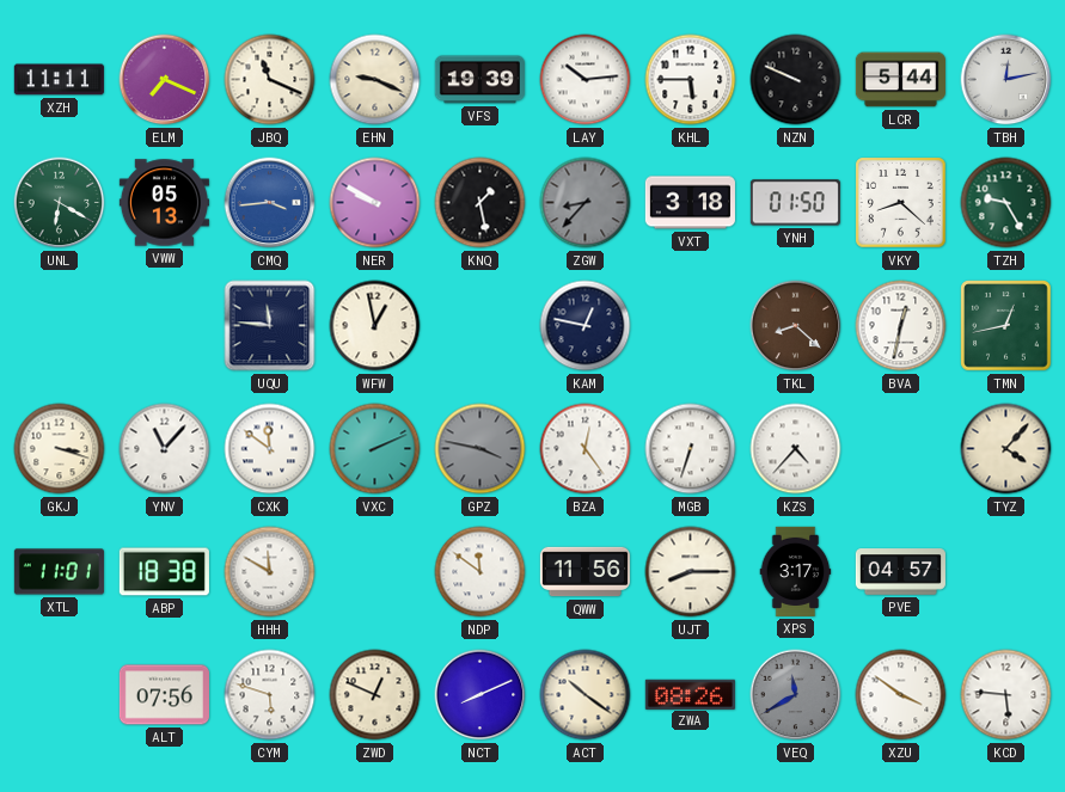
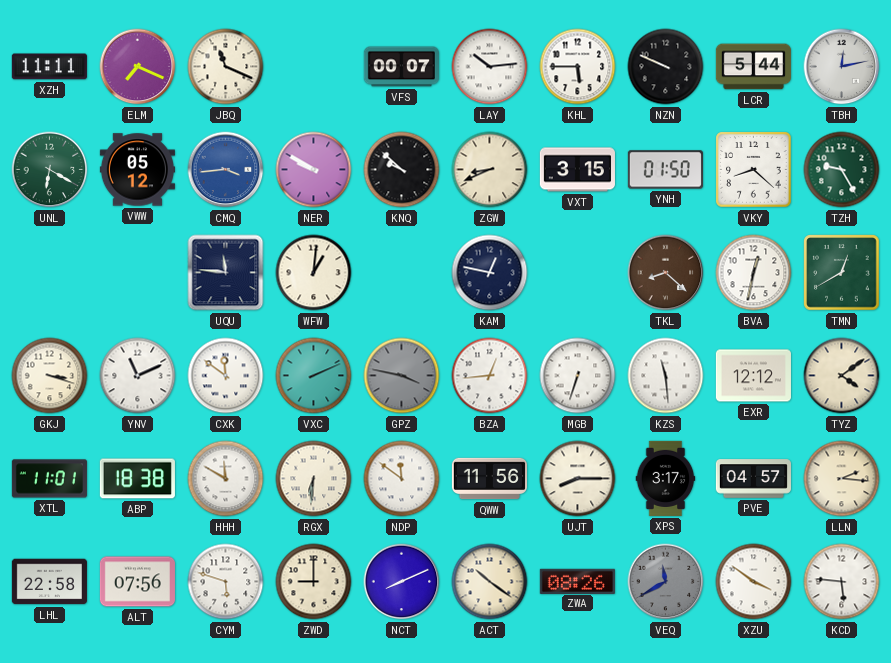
EHN: 9:19 -> none
VFS: 19:39 -> 00:07
VWW: 05:13 -> 05:12
KNQ: 1:28 -> 9:52
ZGW: 8:37 -> 8:41
ZGW dial: grey -> cream
VXT: 3:18 -> 3:15
WFW: 12:58 -> 1:01
TMN: 12:43 -> 12:40
YNV: 11:07 -> 11:11
BZA: 12:24 -> 12:44
KZS: 4:37 -> 11:29
EXR: none -> 12:12
TYZ: 4:07 -> 4:09
RGX: none -> 6:31
LLN: none -> 2:16
LHL: none -> 22:58
ZWD: 12:49 -> 9:00
